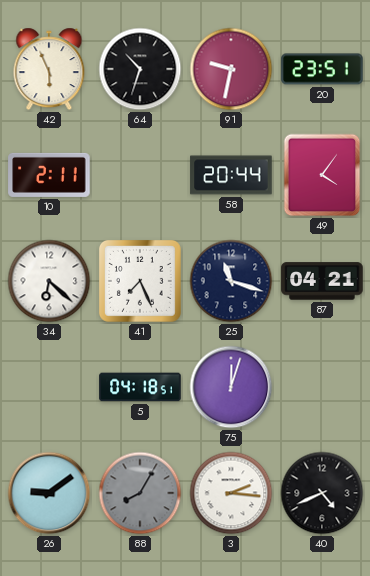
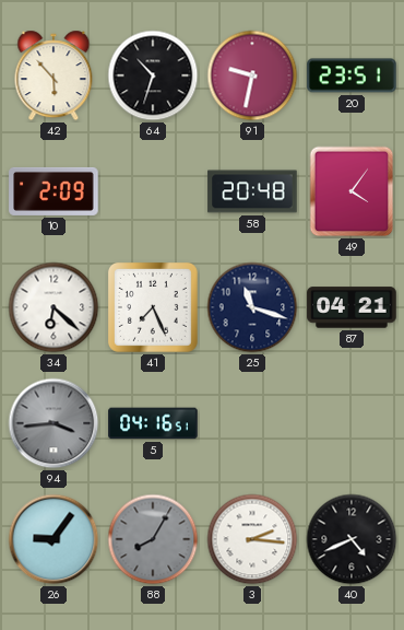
42: 5:56 -> 5:53
10: 2:11 -> 2:09
58: 20:44 -> 20:48
94: none -> 3:44
5: 04:18 -> 04:16
75: 12:03 -> none
26: 9:09 -> 9:06
